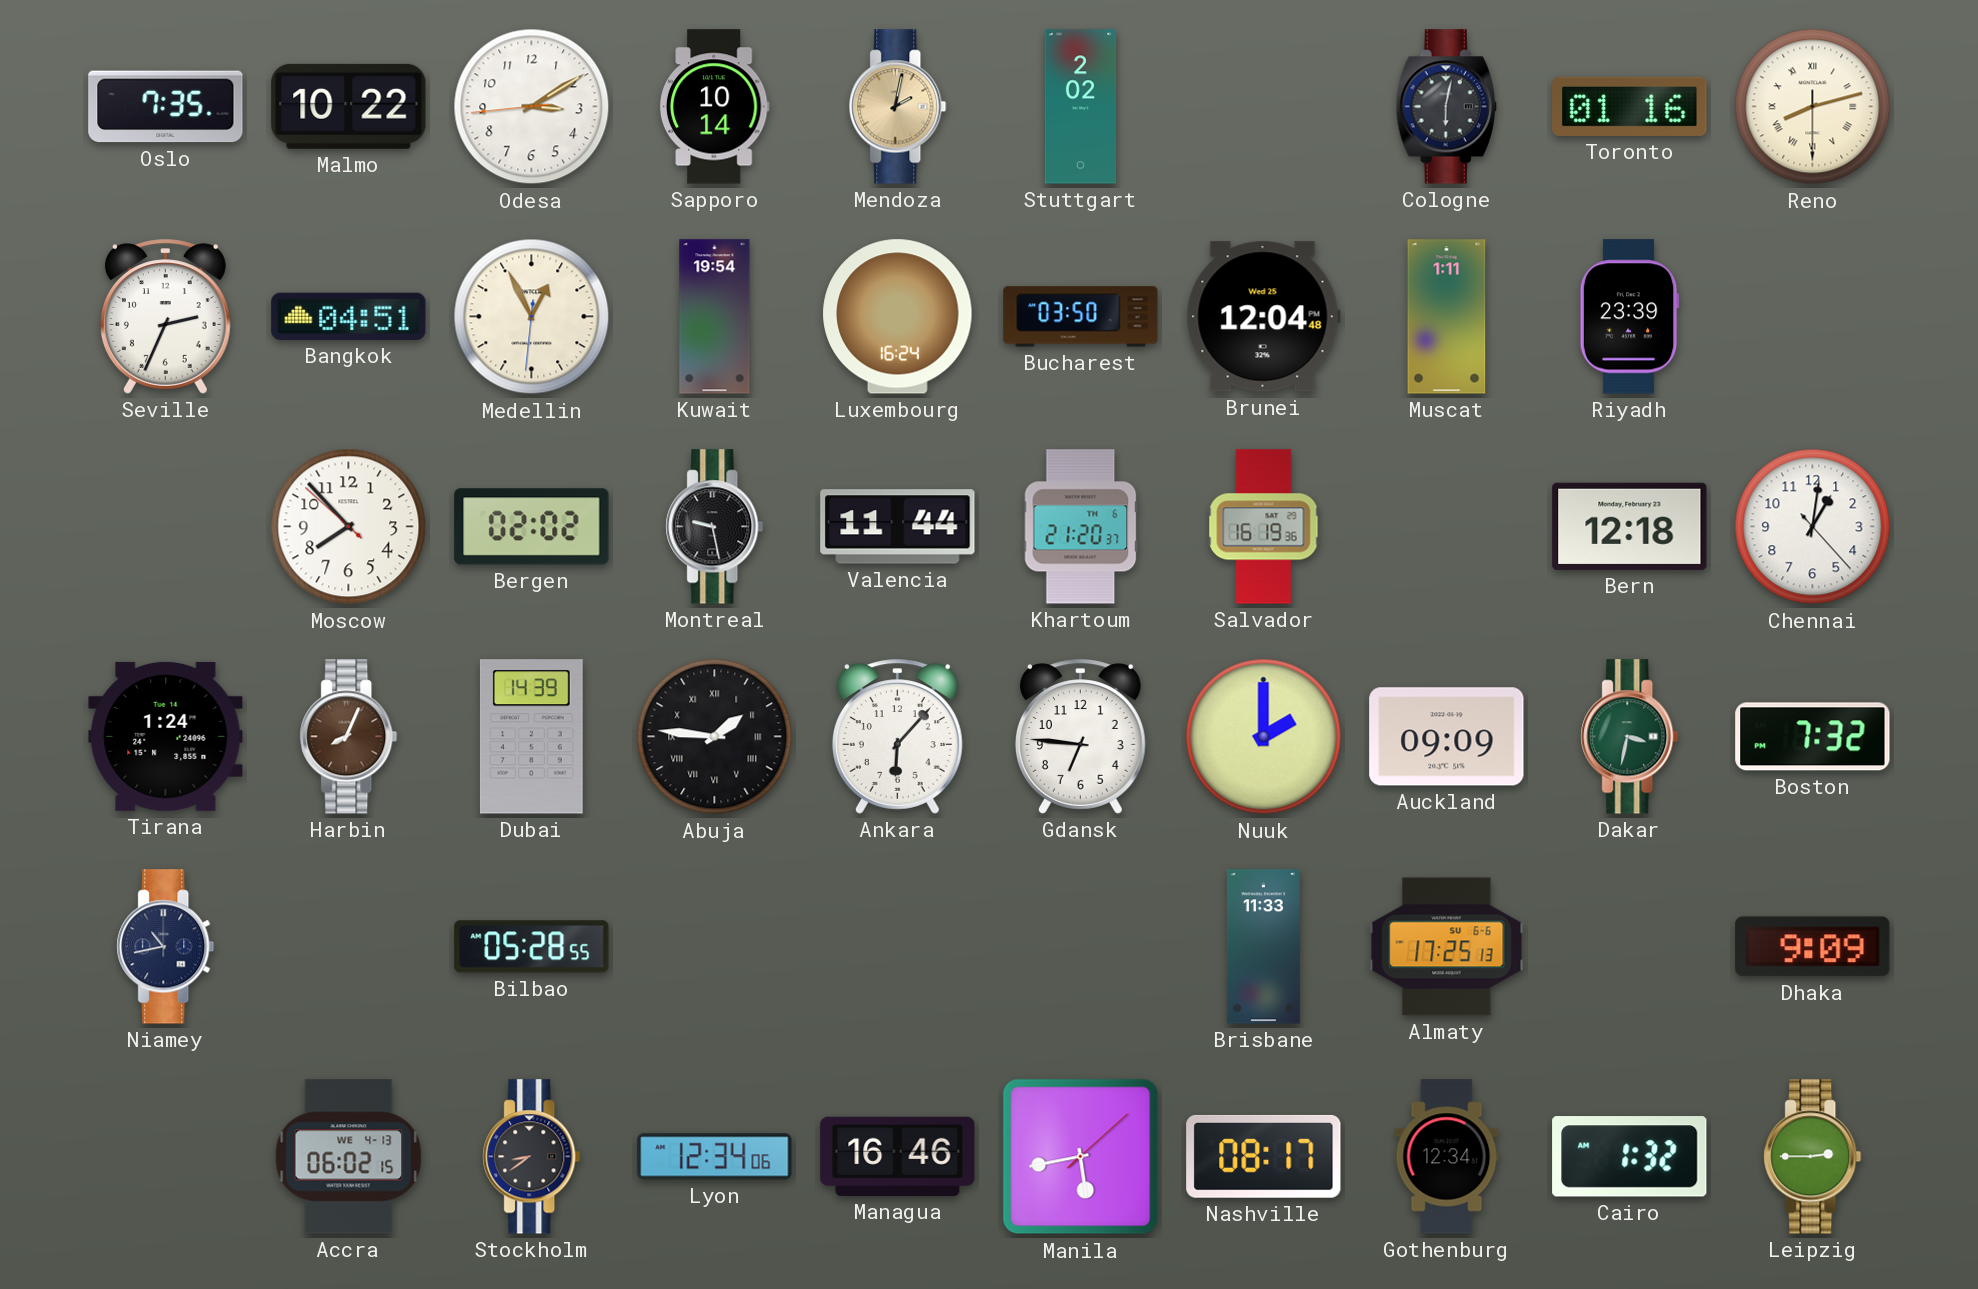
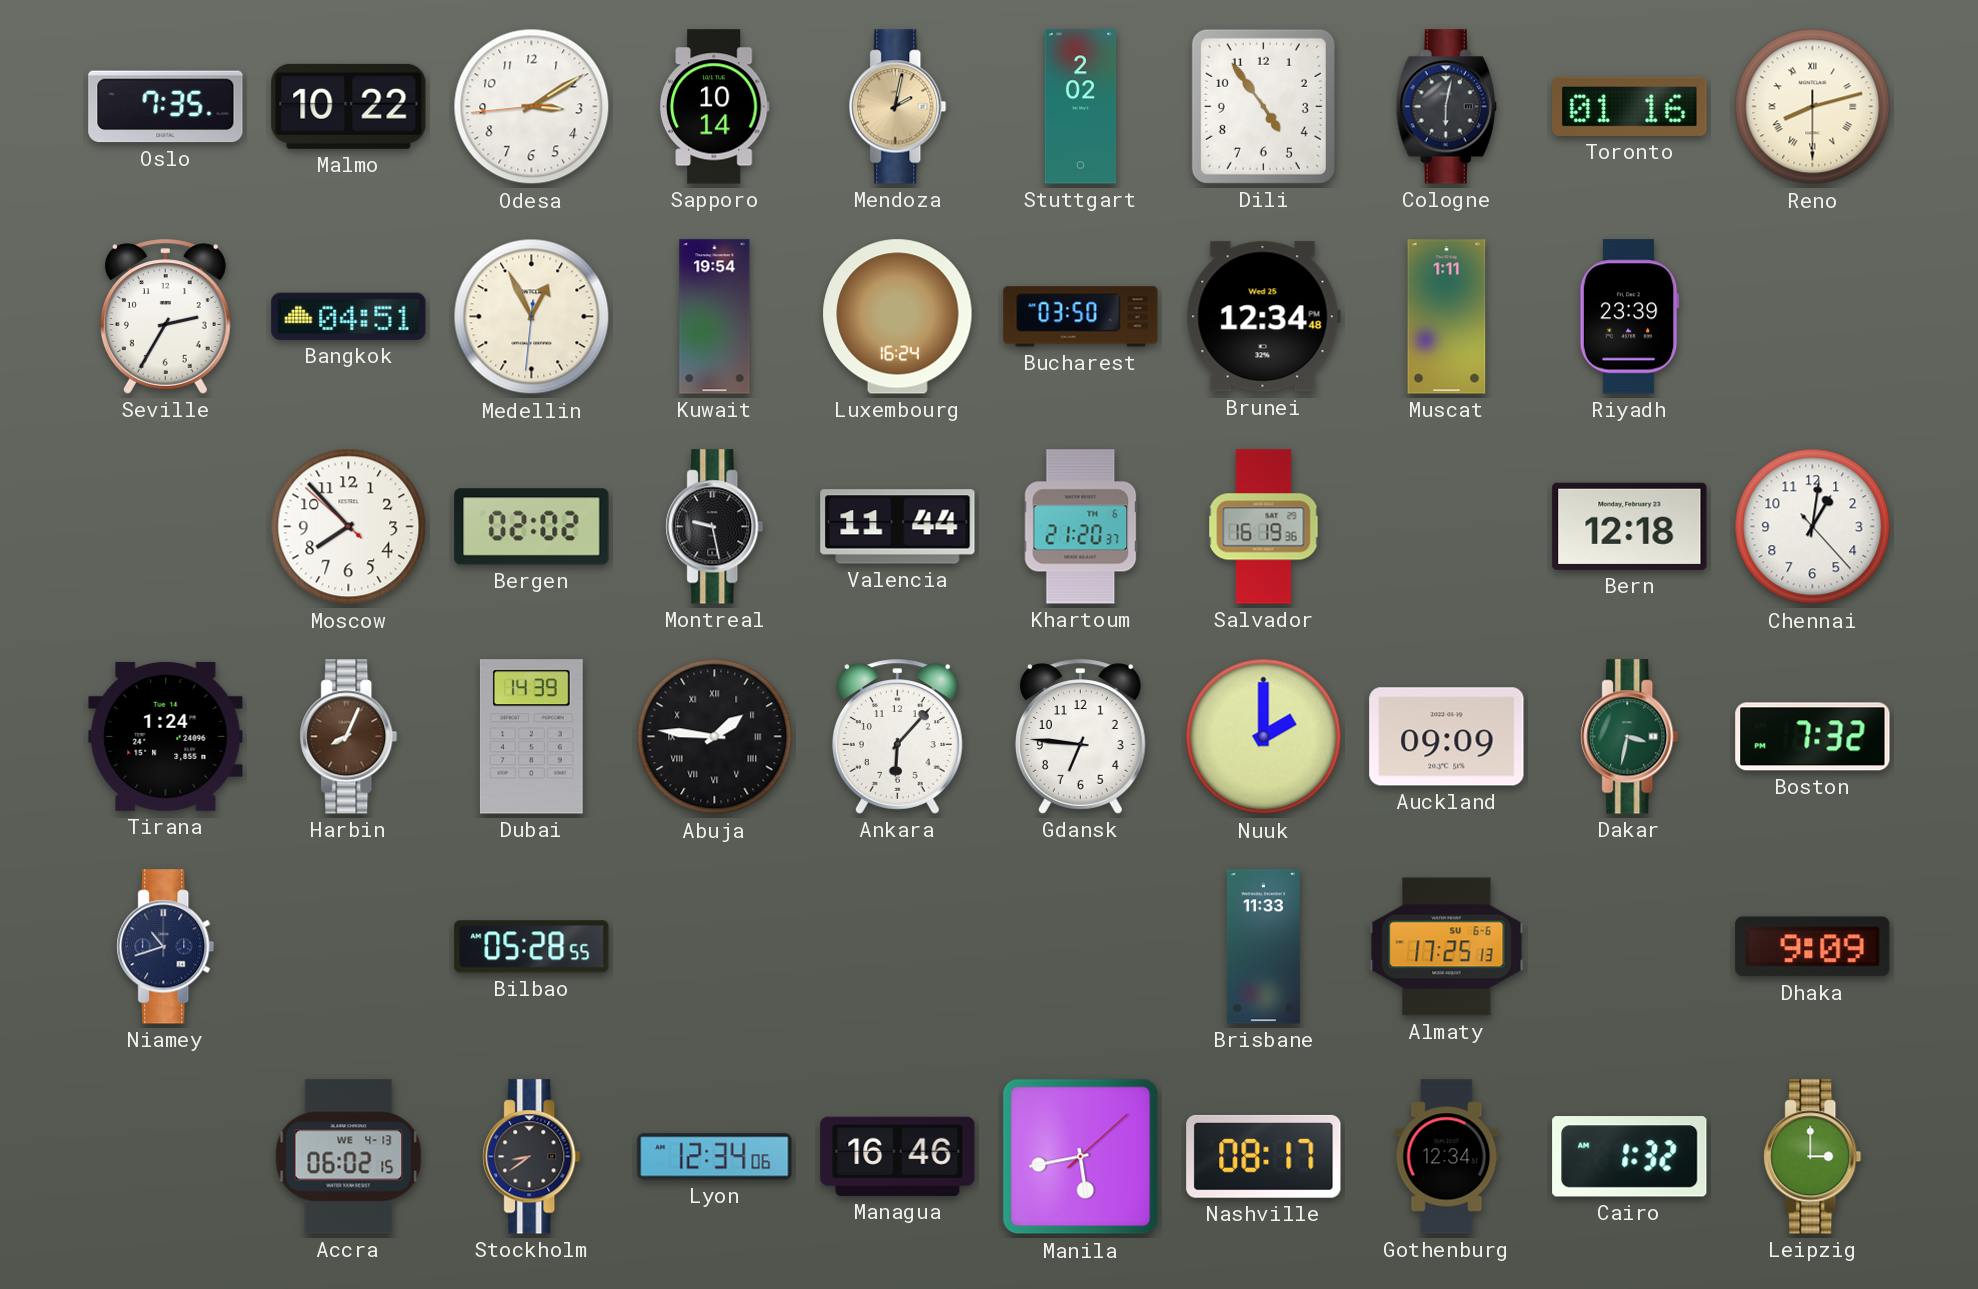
Dili: none -> 4:54
Seville: 2:34 -> 2:35
Brunei: 12:04 -> 12:34
Niamey: 10:43 -> 10:42
Leipzig: 2:45 -> 3:00
